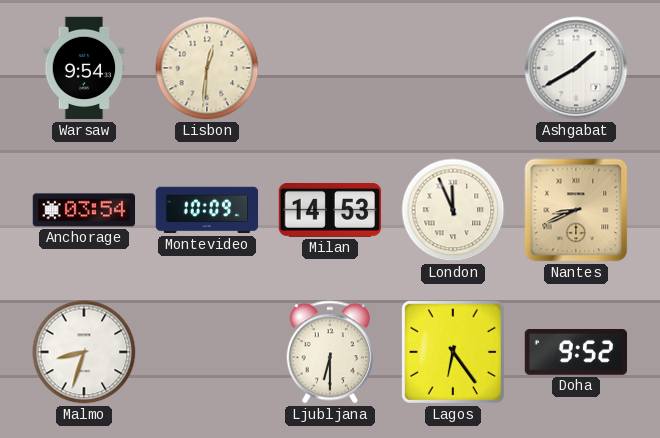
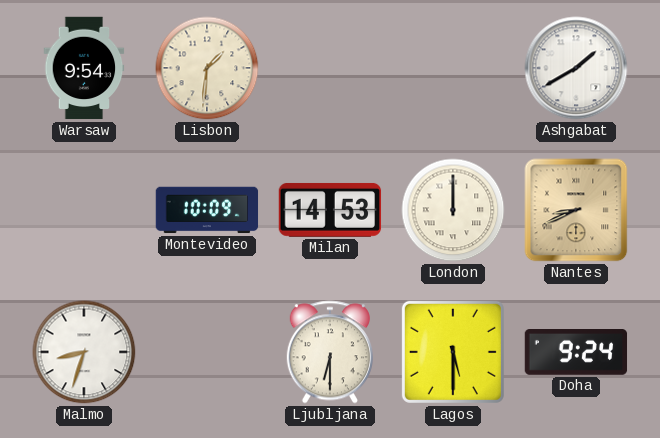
Lisbon: 12:31 -> 1:31
Anchorage: 03:54 -> none
London: 11:56 -> 12:00
Lagos: 6:24 -> 5:30
Doha: 9:52 -> 9:24
